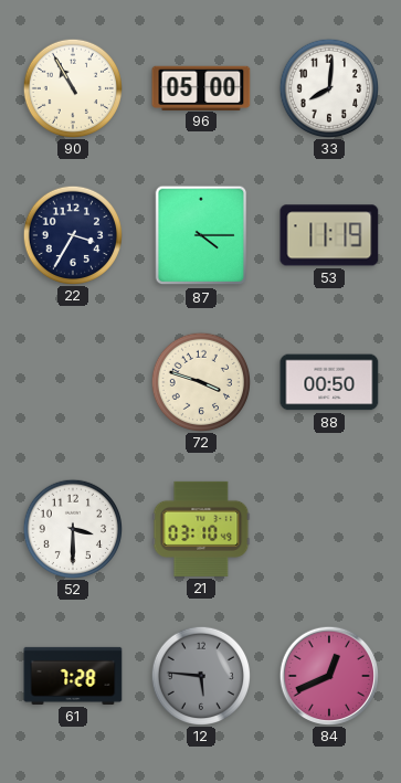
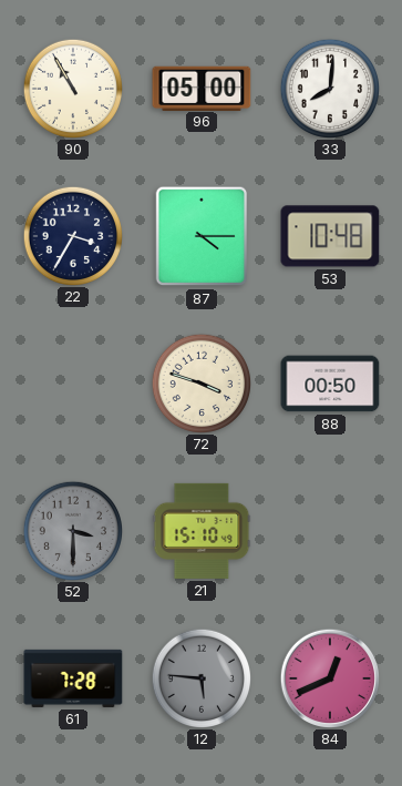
53: 11:19 -> 10:48
52 dial: white -> grey
21: 03:10 -> 15:10
